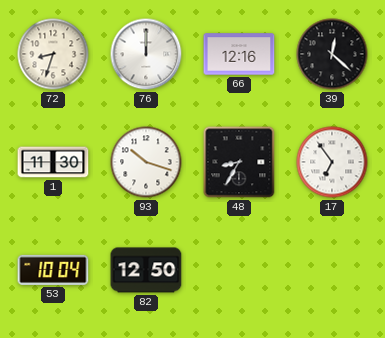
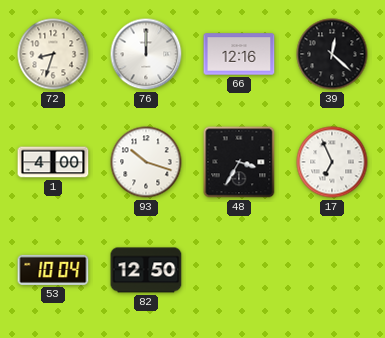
1: 11:30 -> 4:00
48: 8:35 -> 3:35
17: 6:54 -> 6:56
